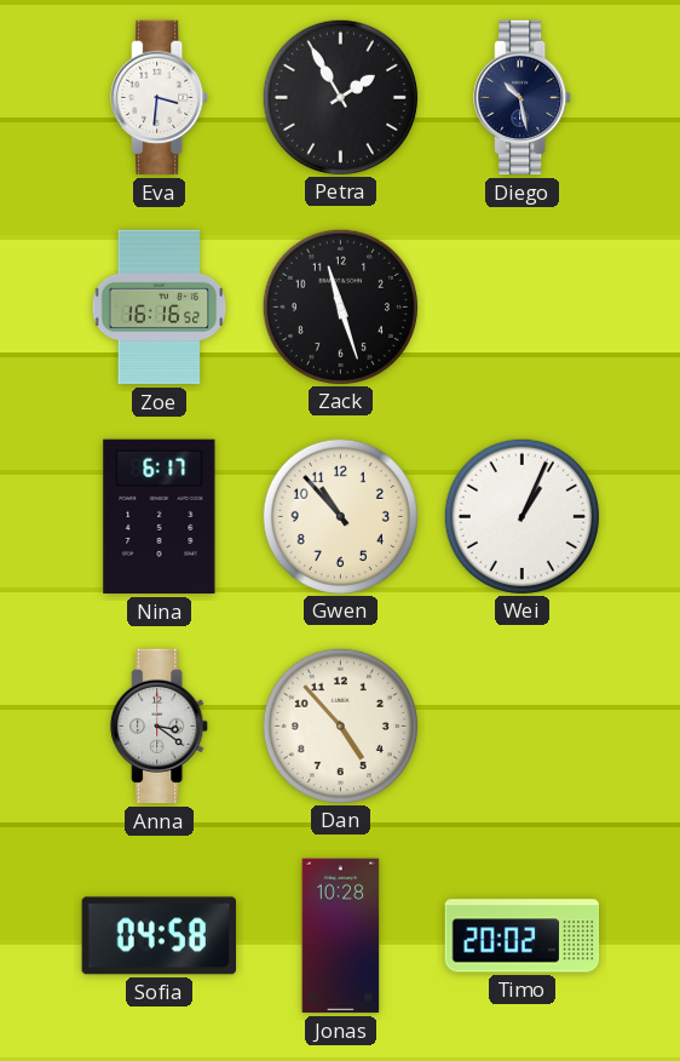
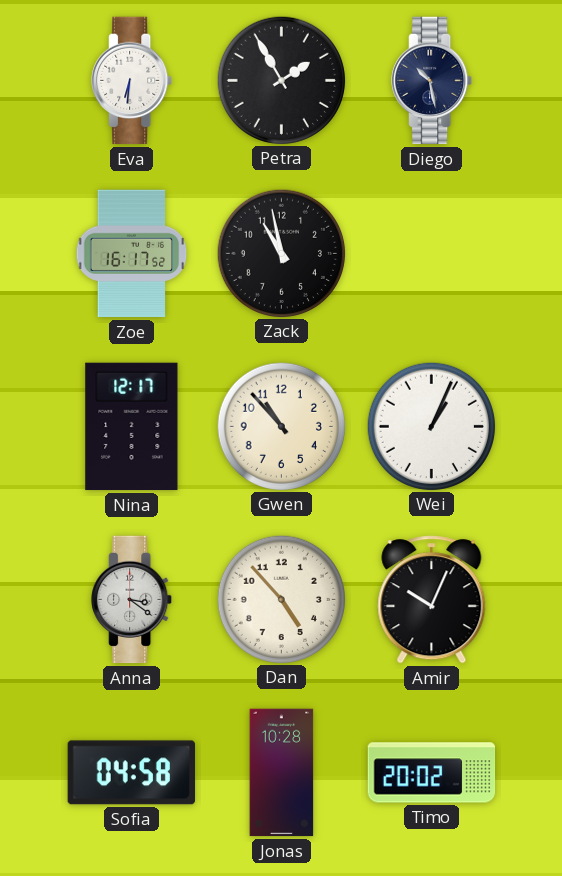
Eva: 3:31 -> 6:31
Zoe: 16:16 -> 16:17
Zack: 11:27 -> 10:58
Nina: 6:17 -> 12:17
Amir: none -> 10:04
